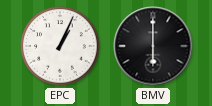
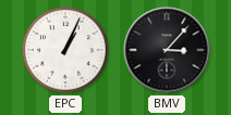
BMV: 6:00 -> 3:07
